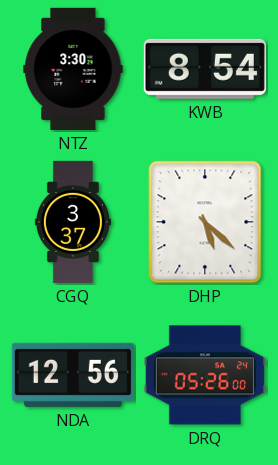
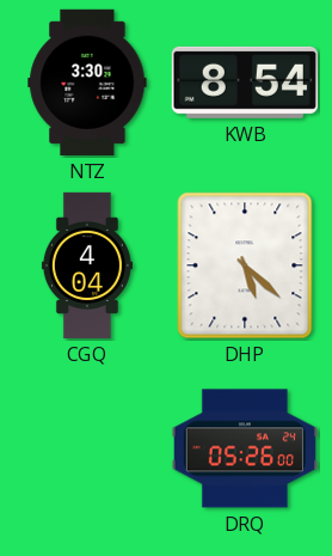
CGQ: 3:37 -> 4:04
NDA: 12:56 -> none
